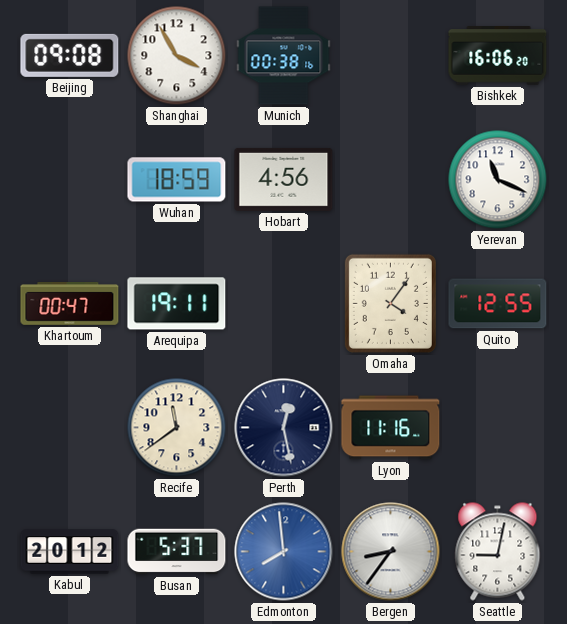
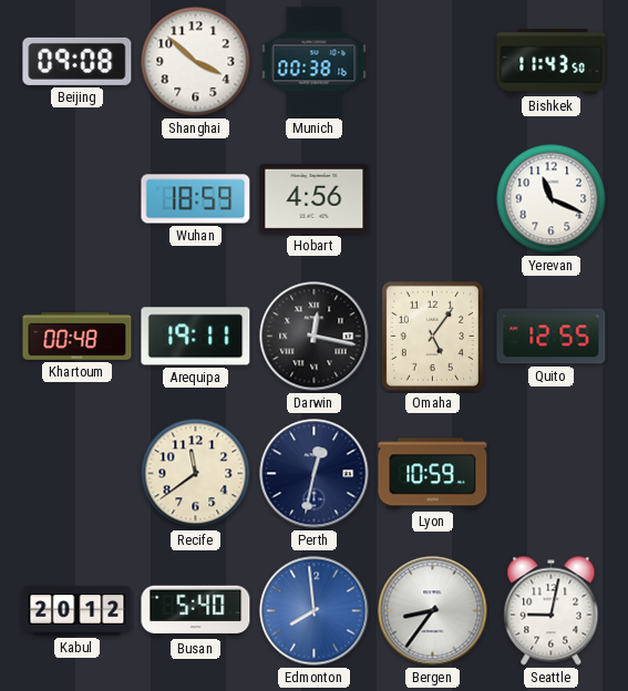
Shanghai: 3:55 -> 3:52
Bishkek: 16:06 -> 11:43
Khartoum: 00:47 -> 00:48
Darwin: none -> 12:17
Omaha: 4:06 -> 5:06
Perth: 12:28 -> 12:32
Lyon: 11:16 -> 10:59
Busan: 5:37 -> 5:40
